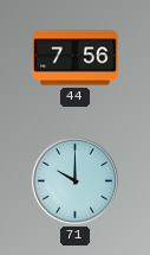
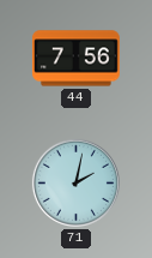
71: 10:00 -> 2:02
